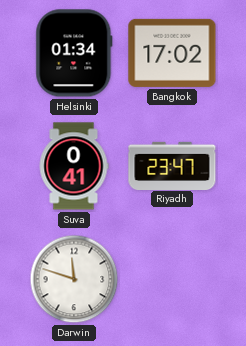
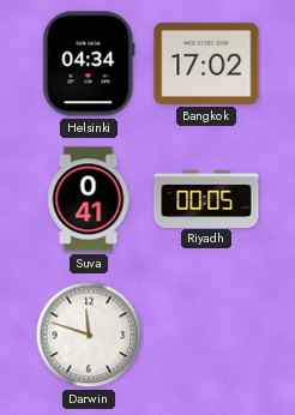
Helsinki: 01:34 -> 04:34
Riyadh: 23:47 -> 00:05
